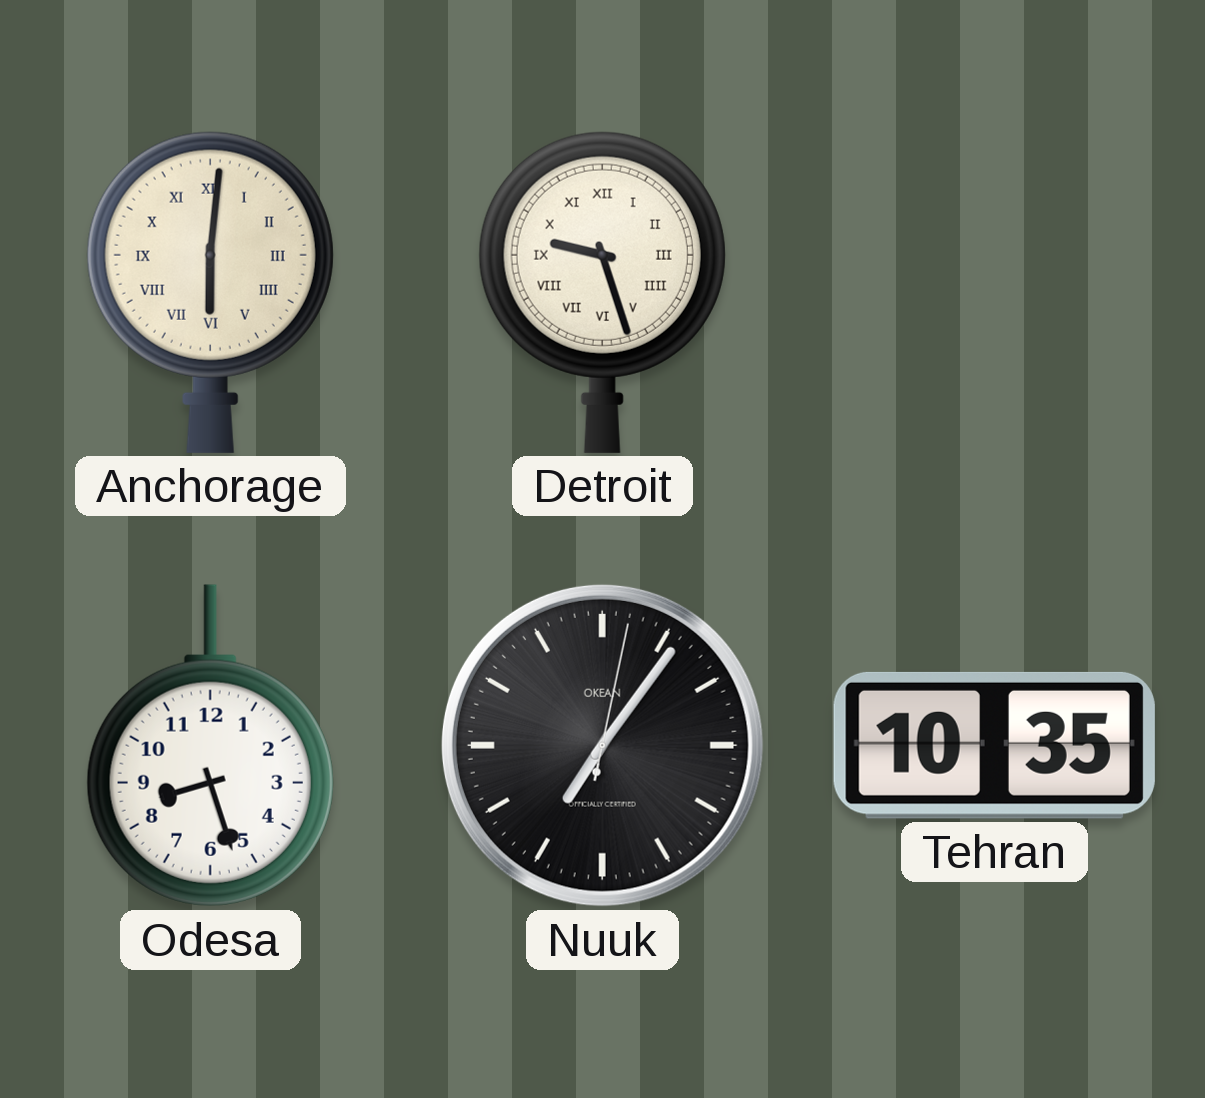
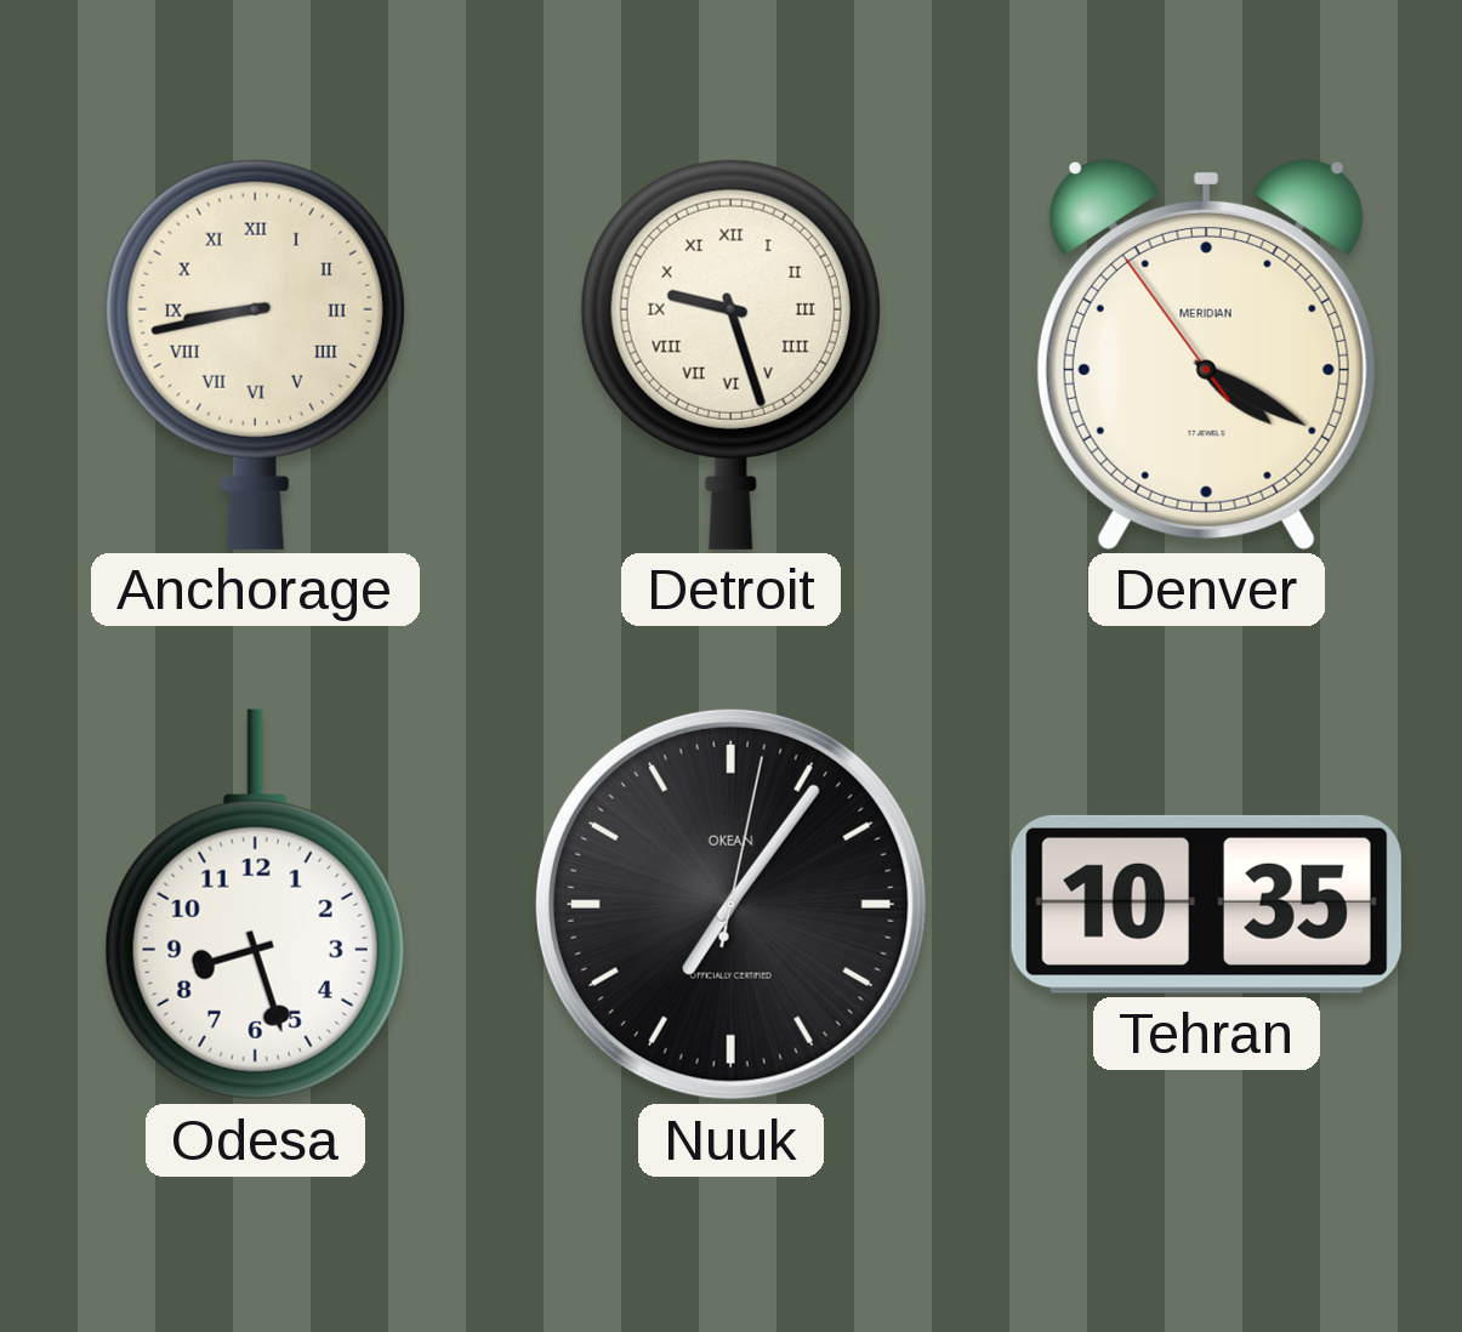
Anchorage: 6:01 -> 8:43
Denver: none -> 4:19
